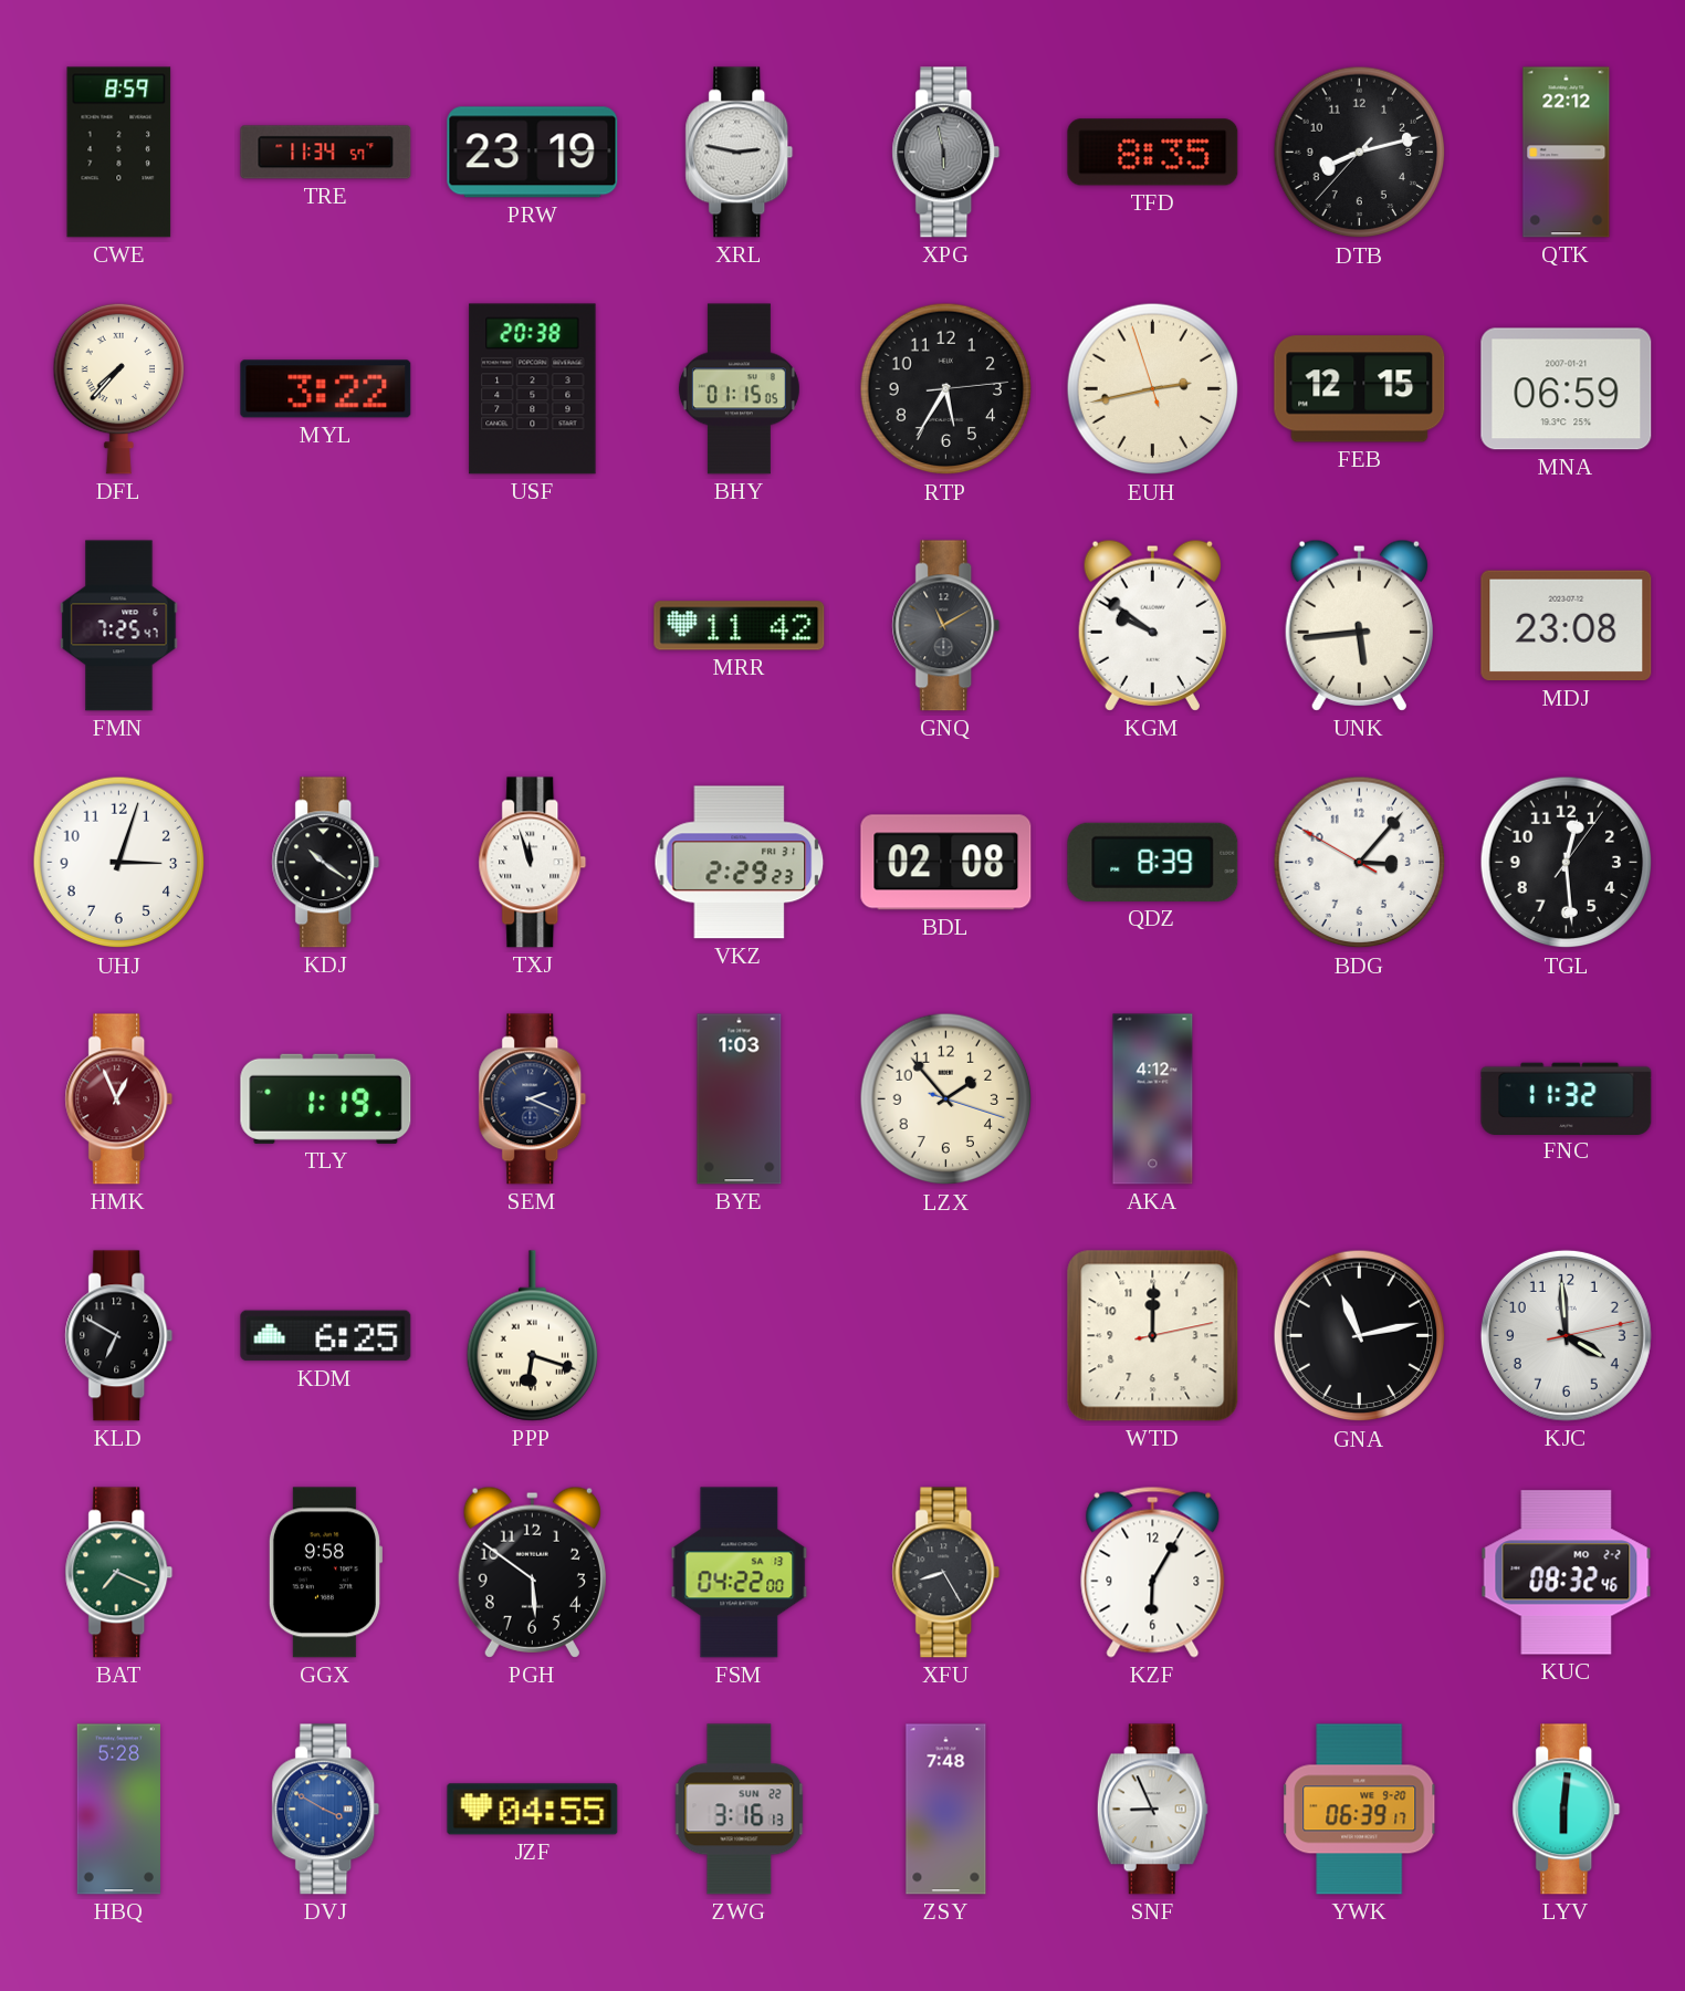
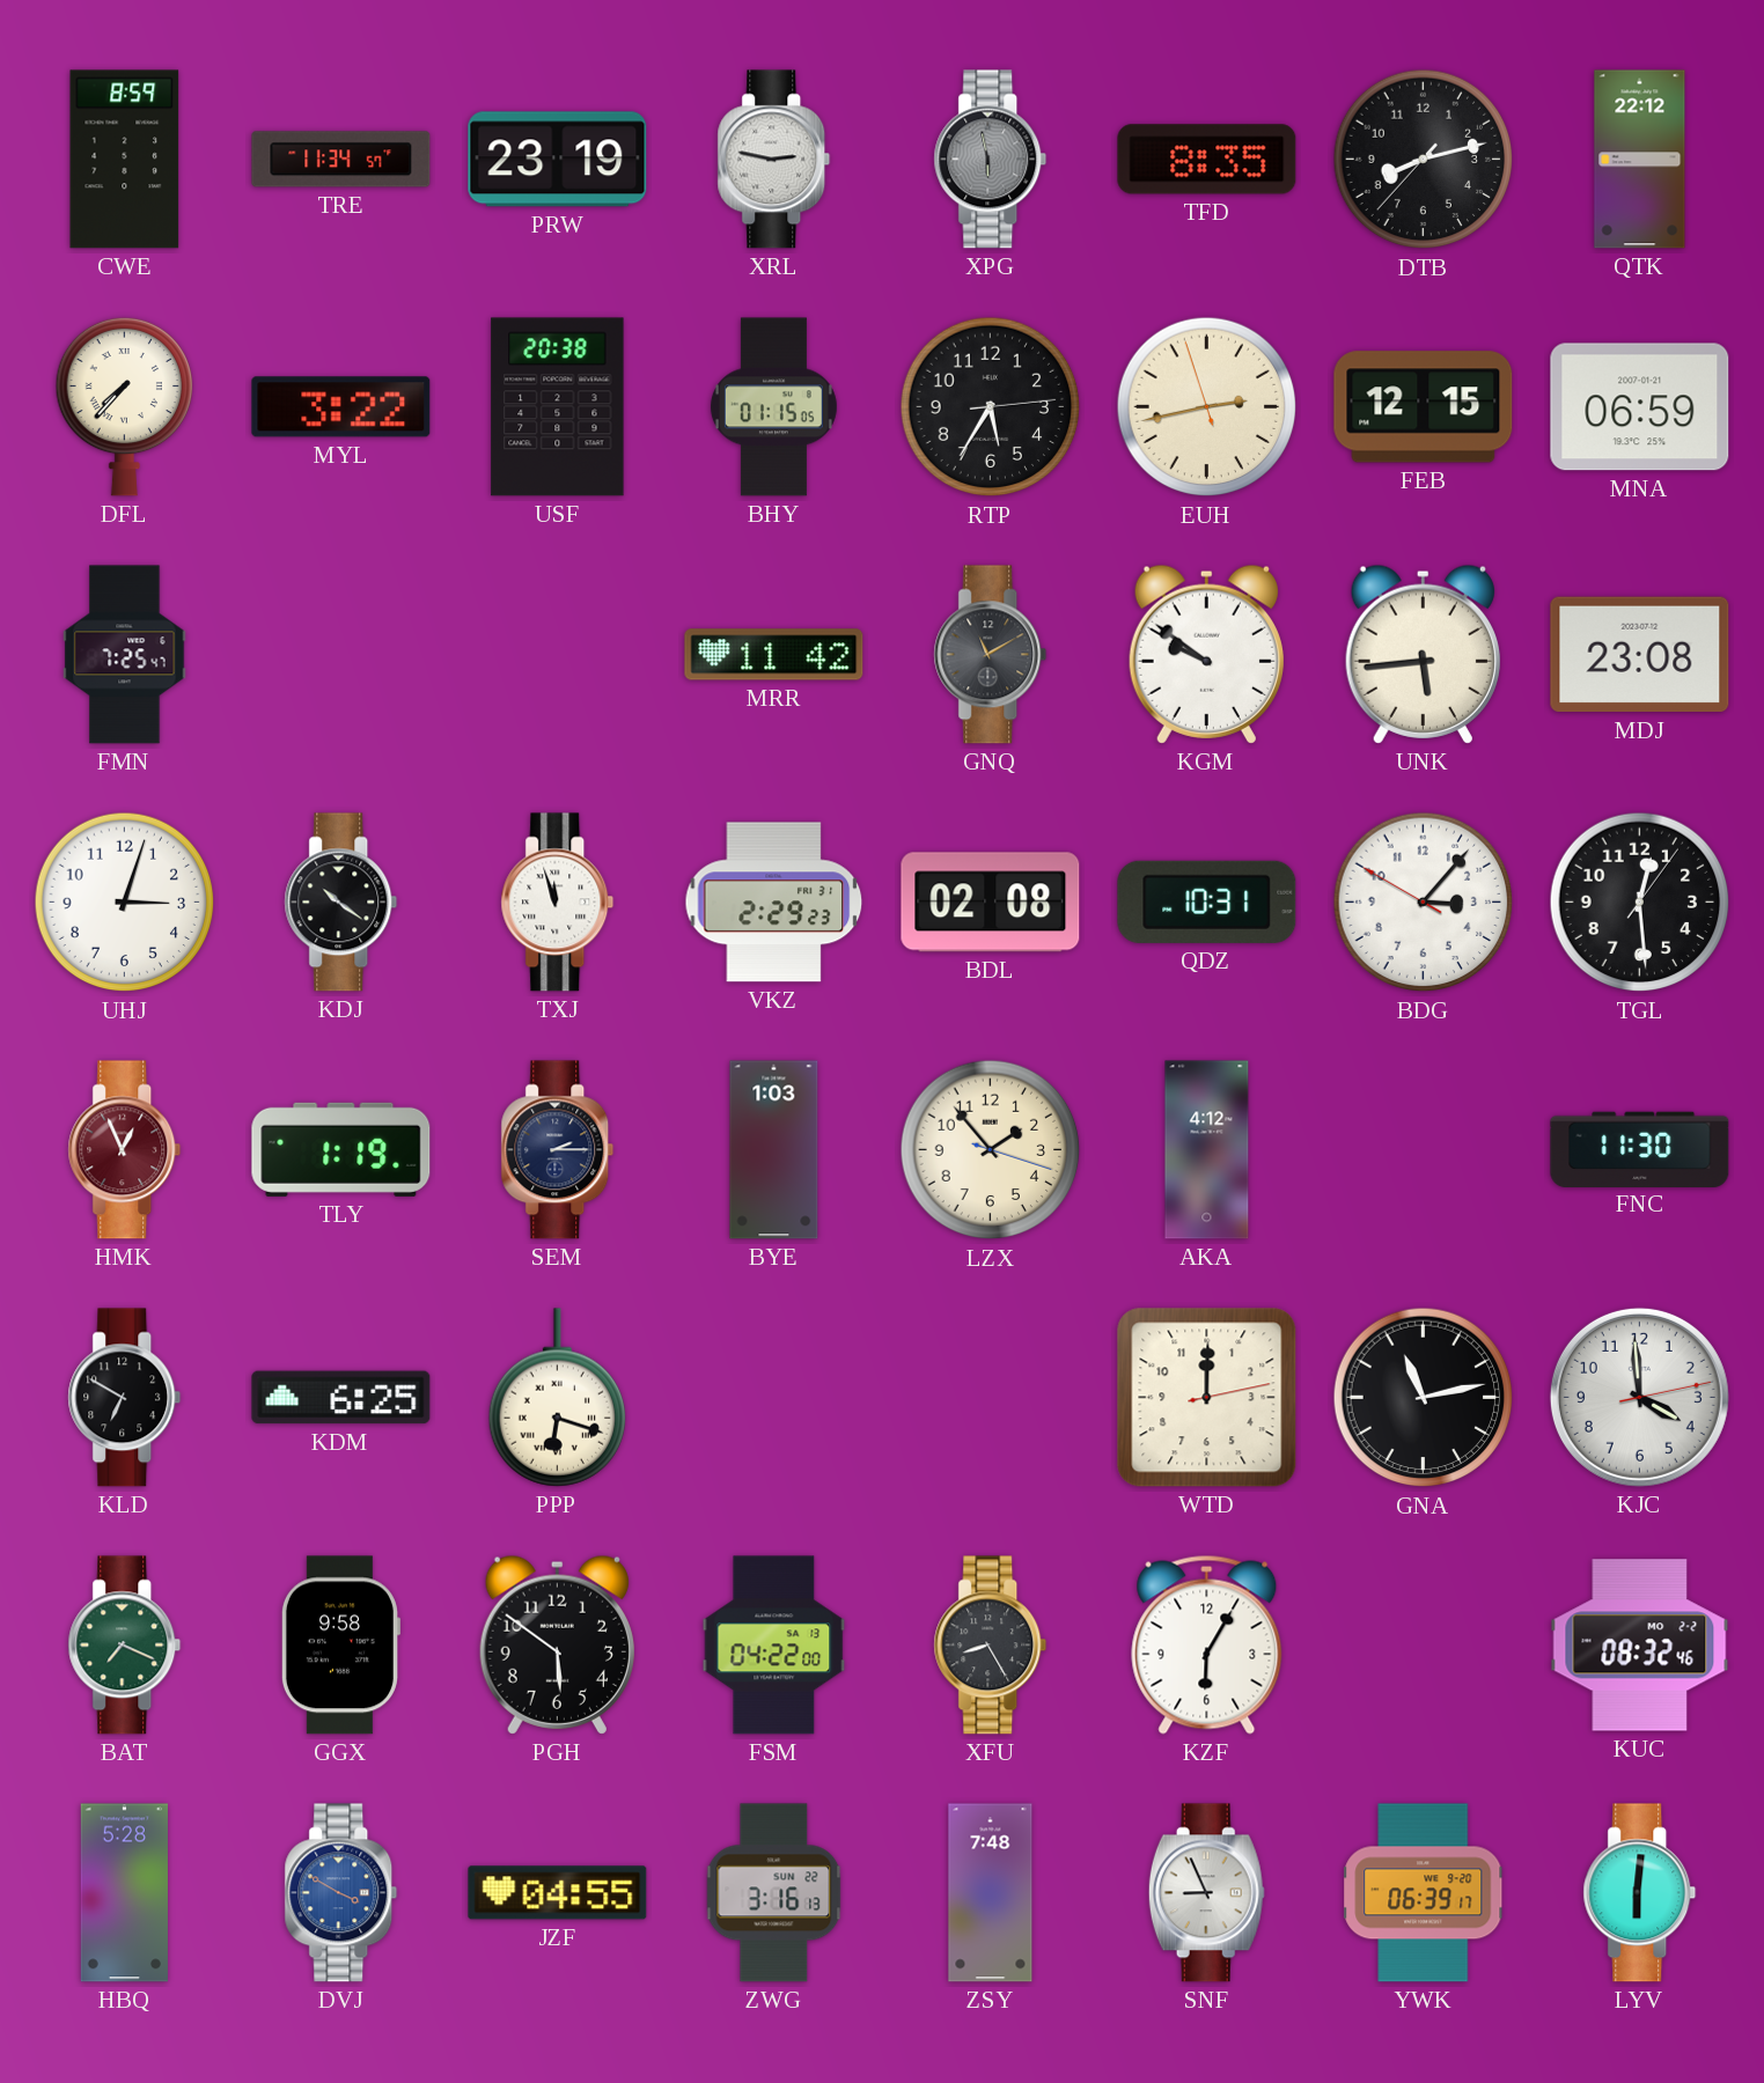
QDZ: 8:39 -> 10:31
SEM: 2:19 -> 2:15
FNC: 11:32 -> 11:30
